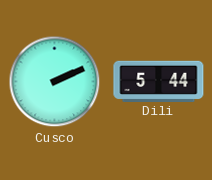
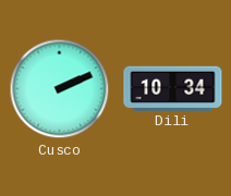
Dili: 5:44 -> 10:34
